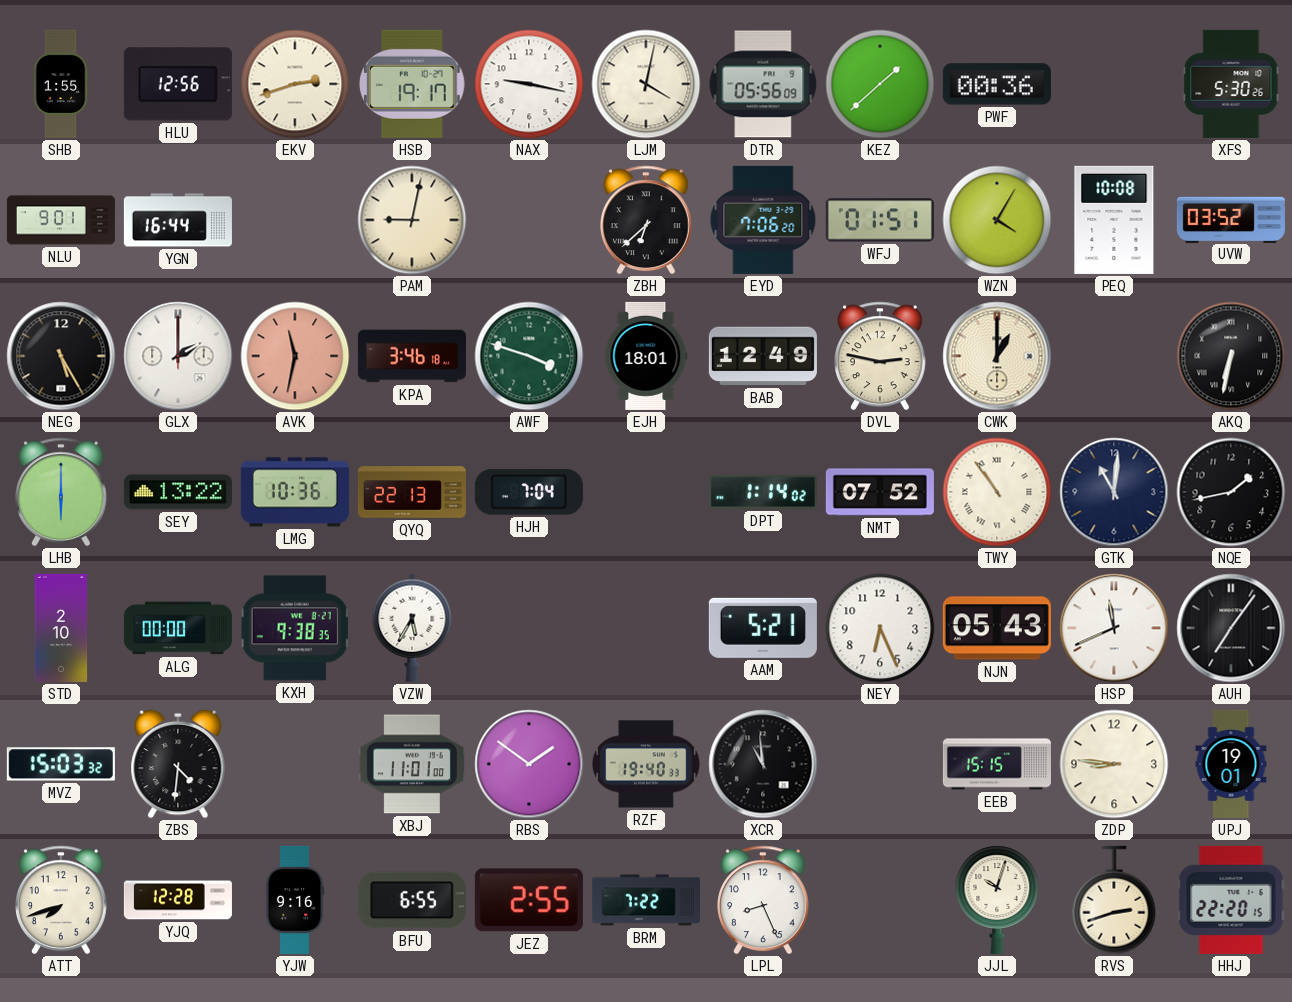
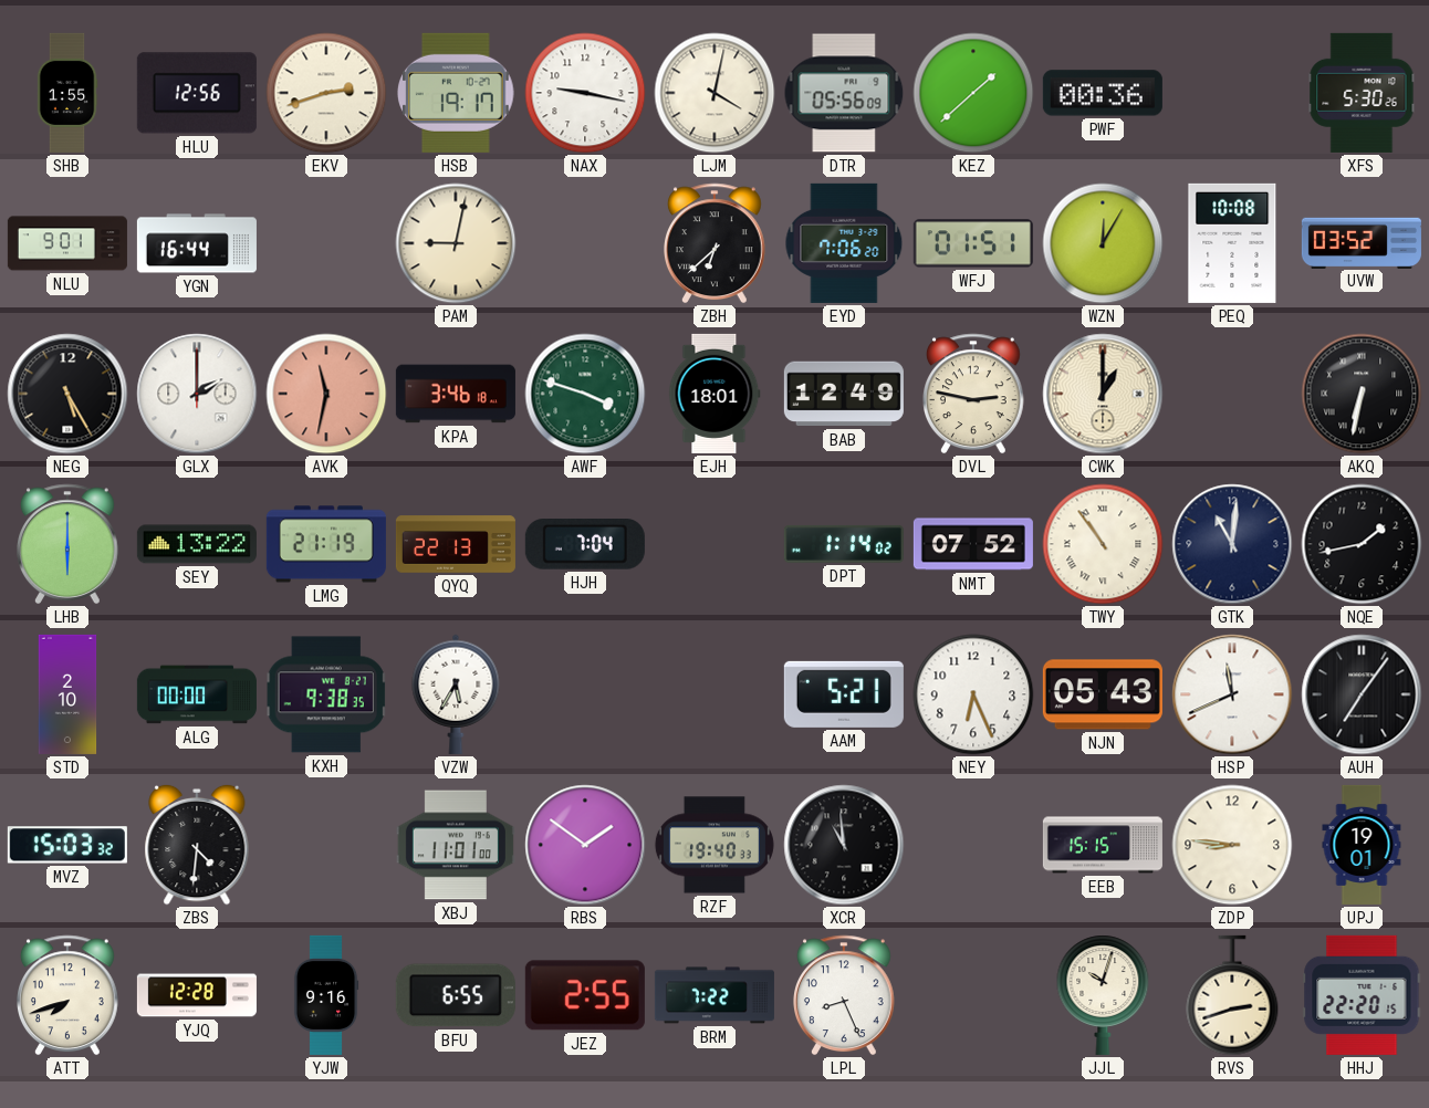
WZN: 4:05 -> 12:05
LMG: 10:36 -> 21:19
